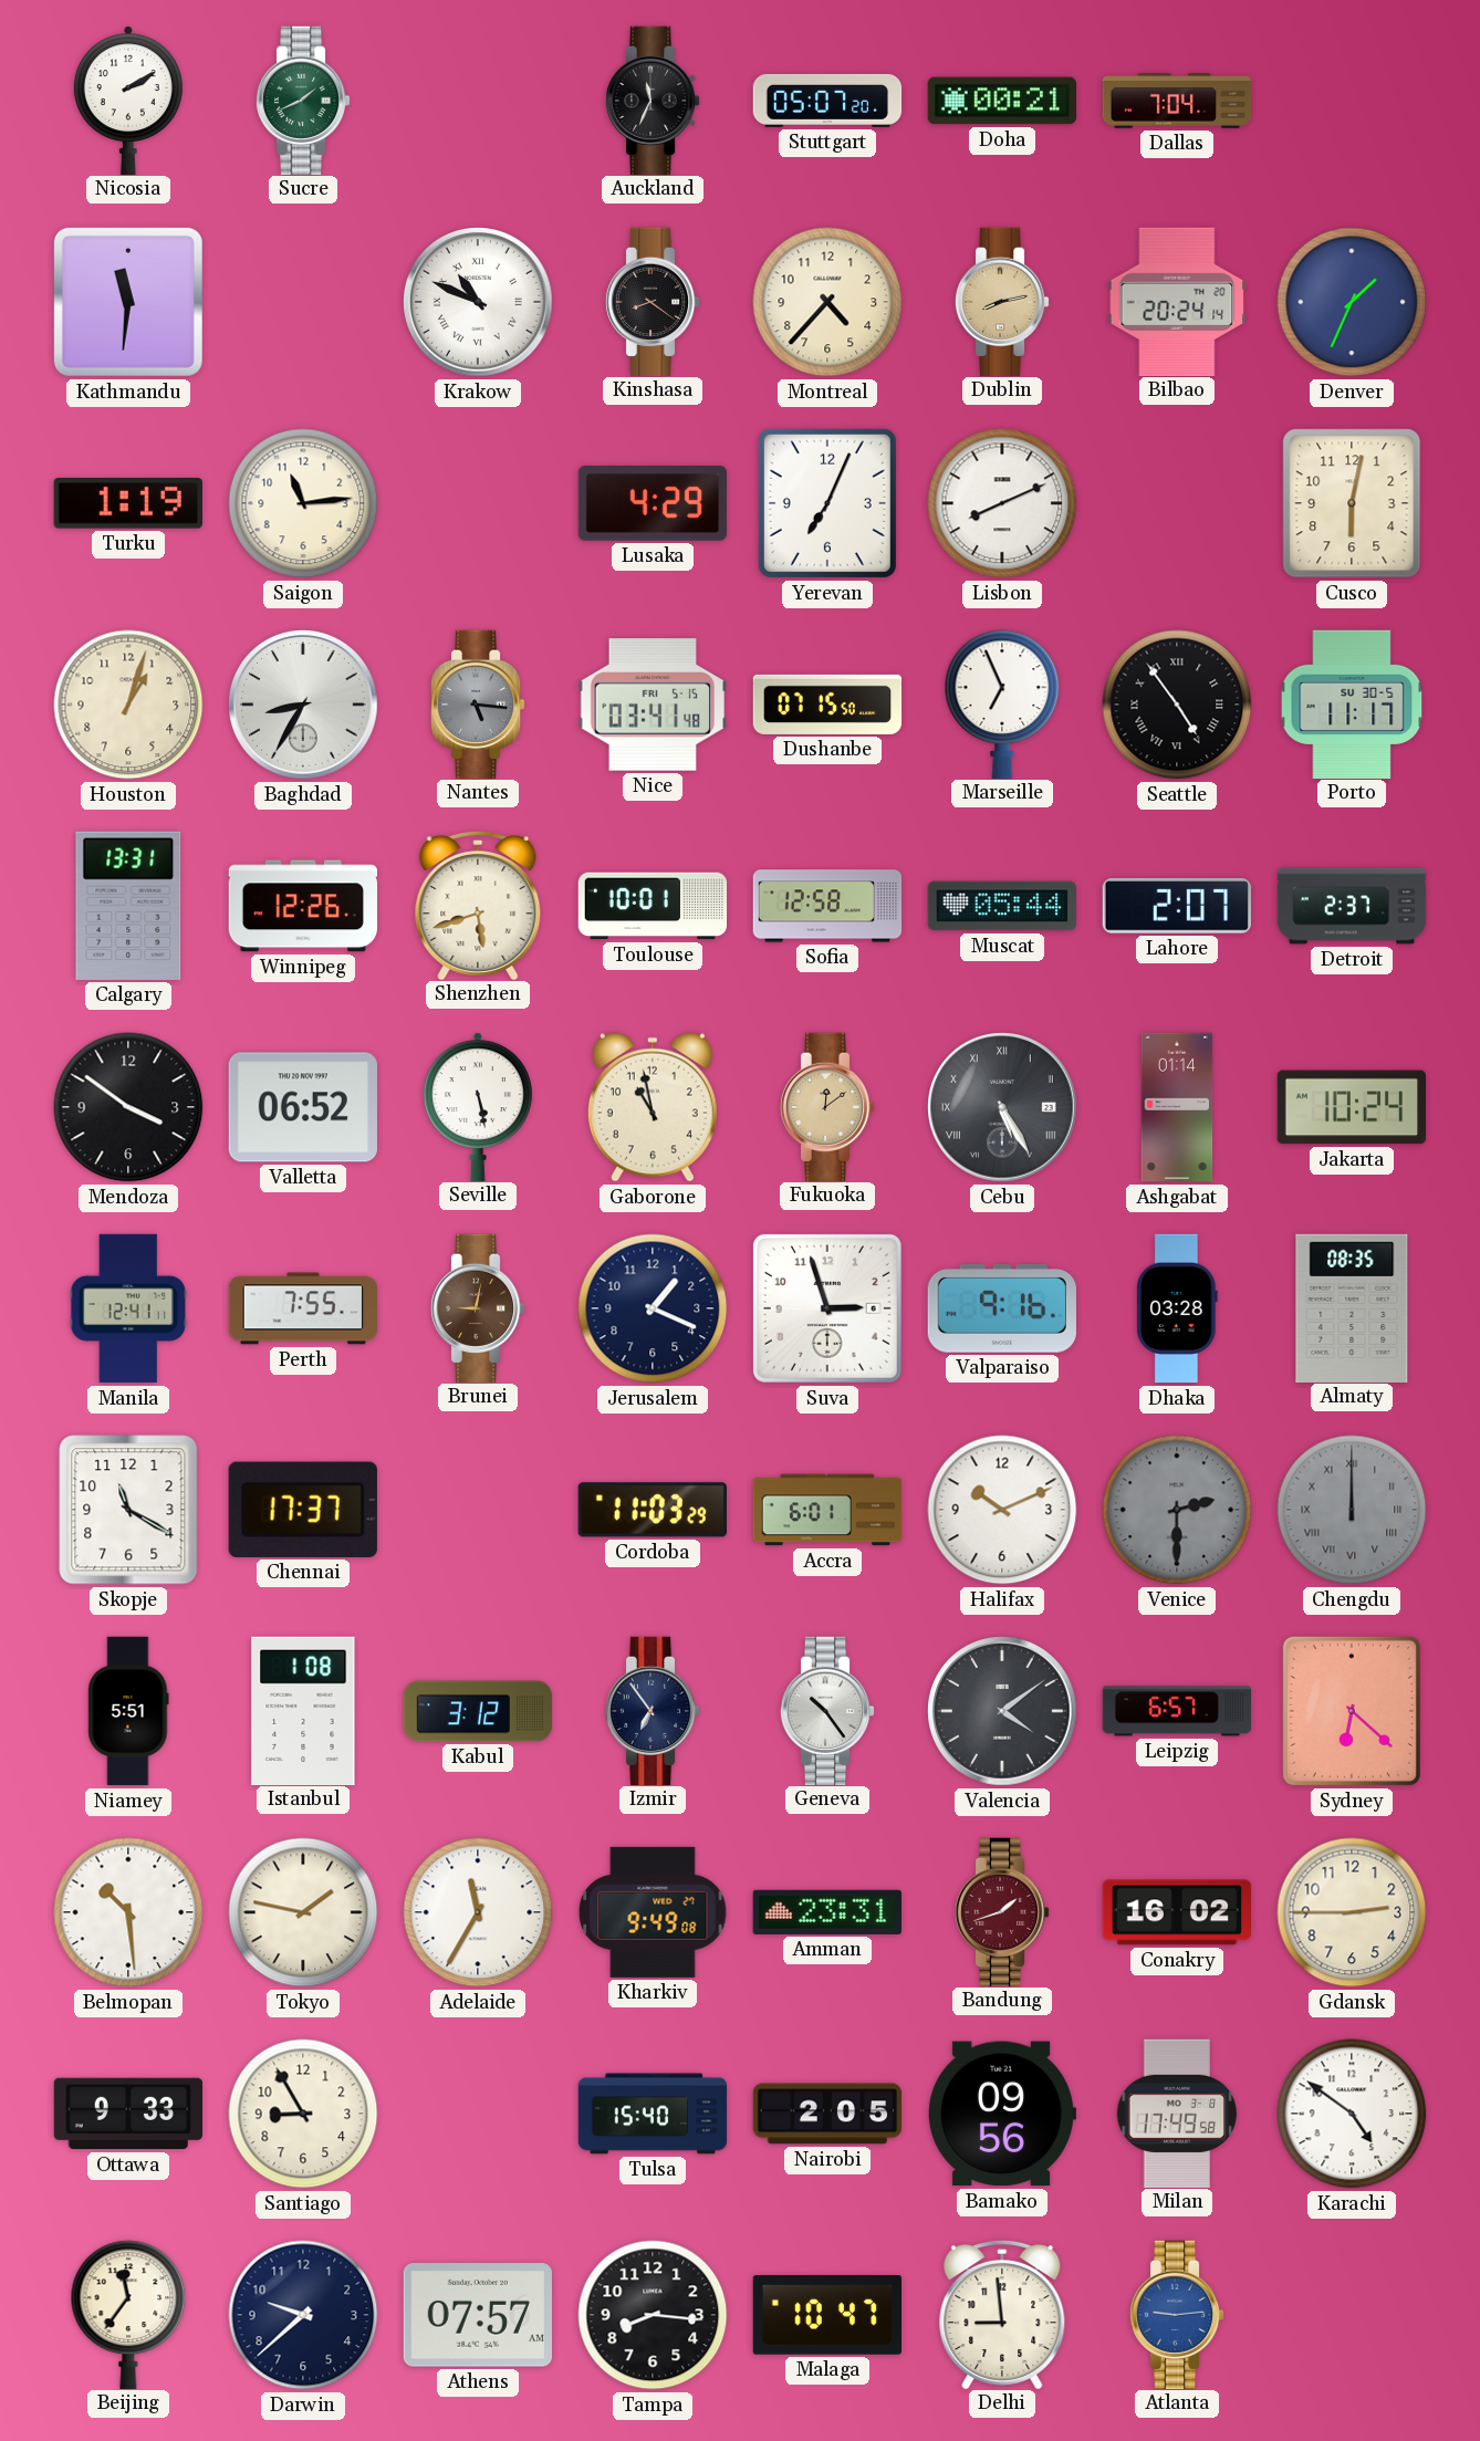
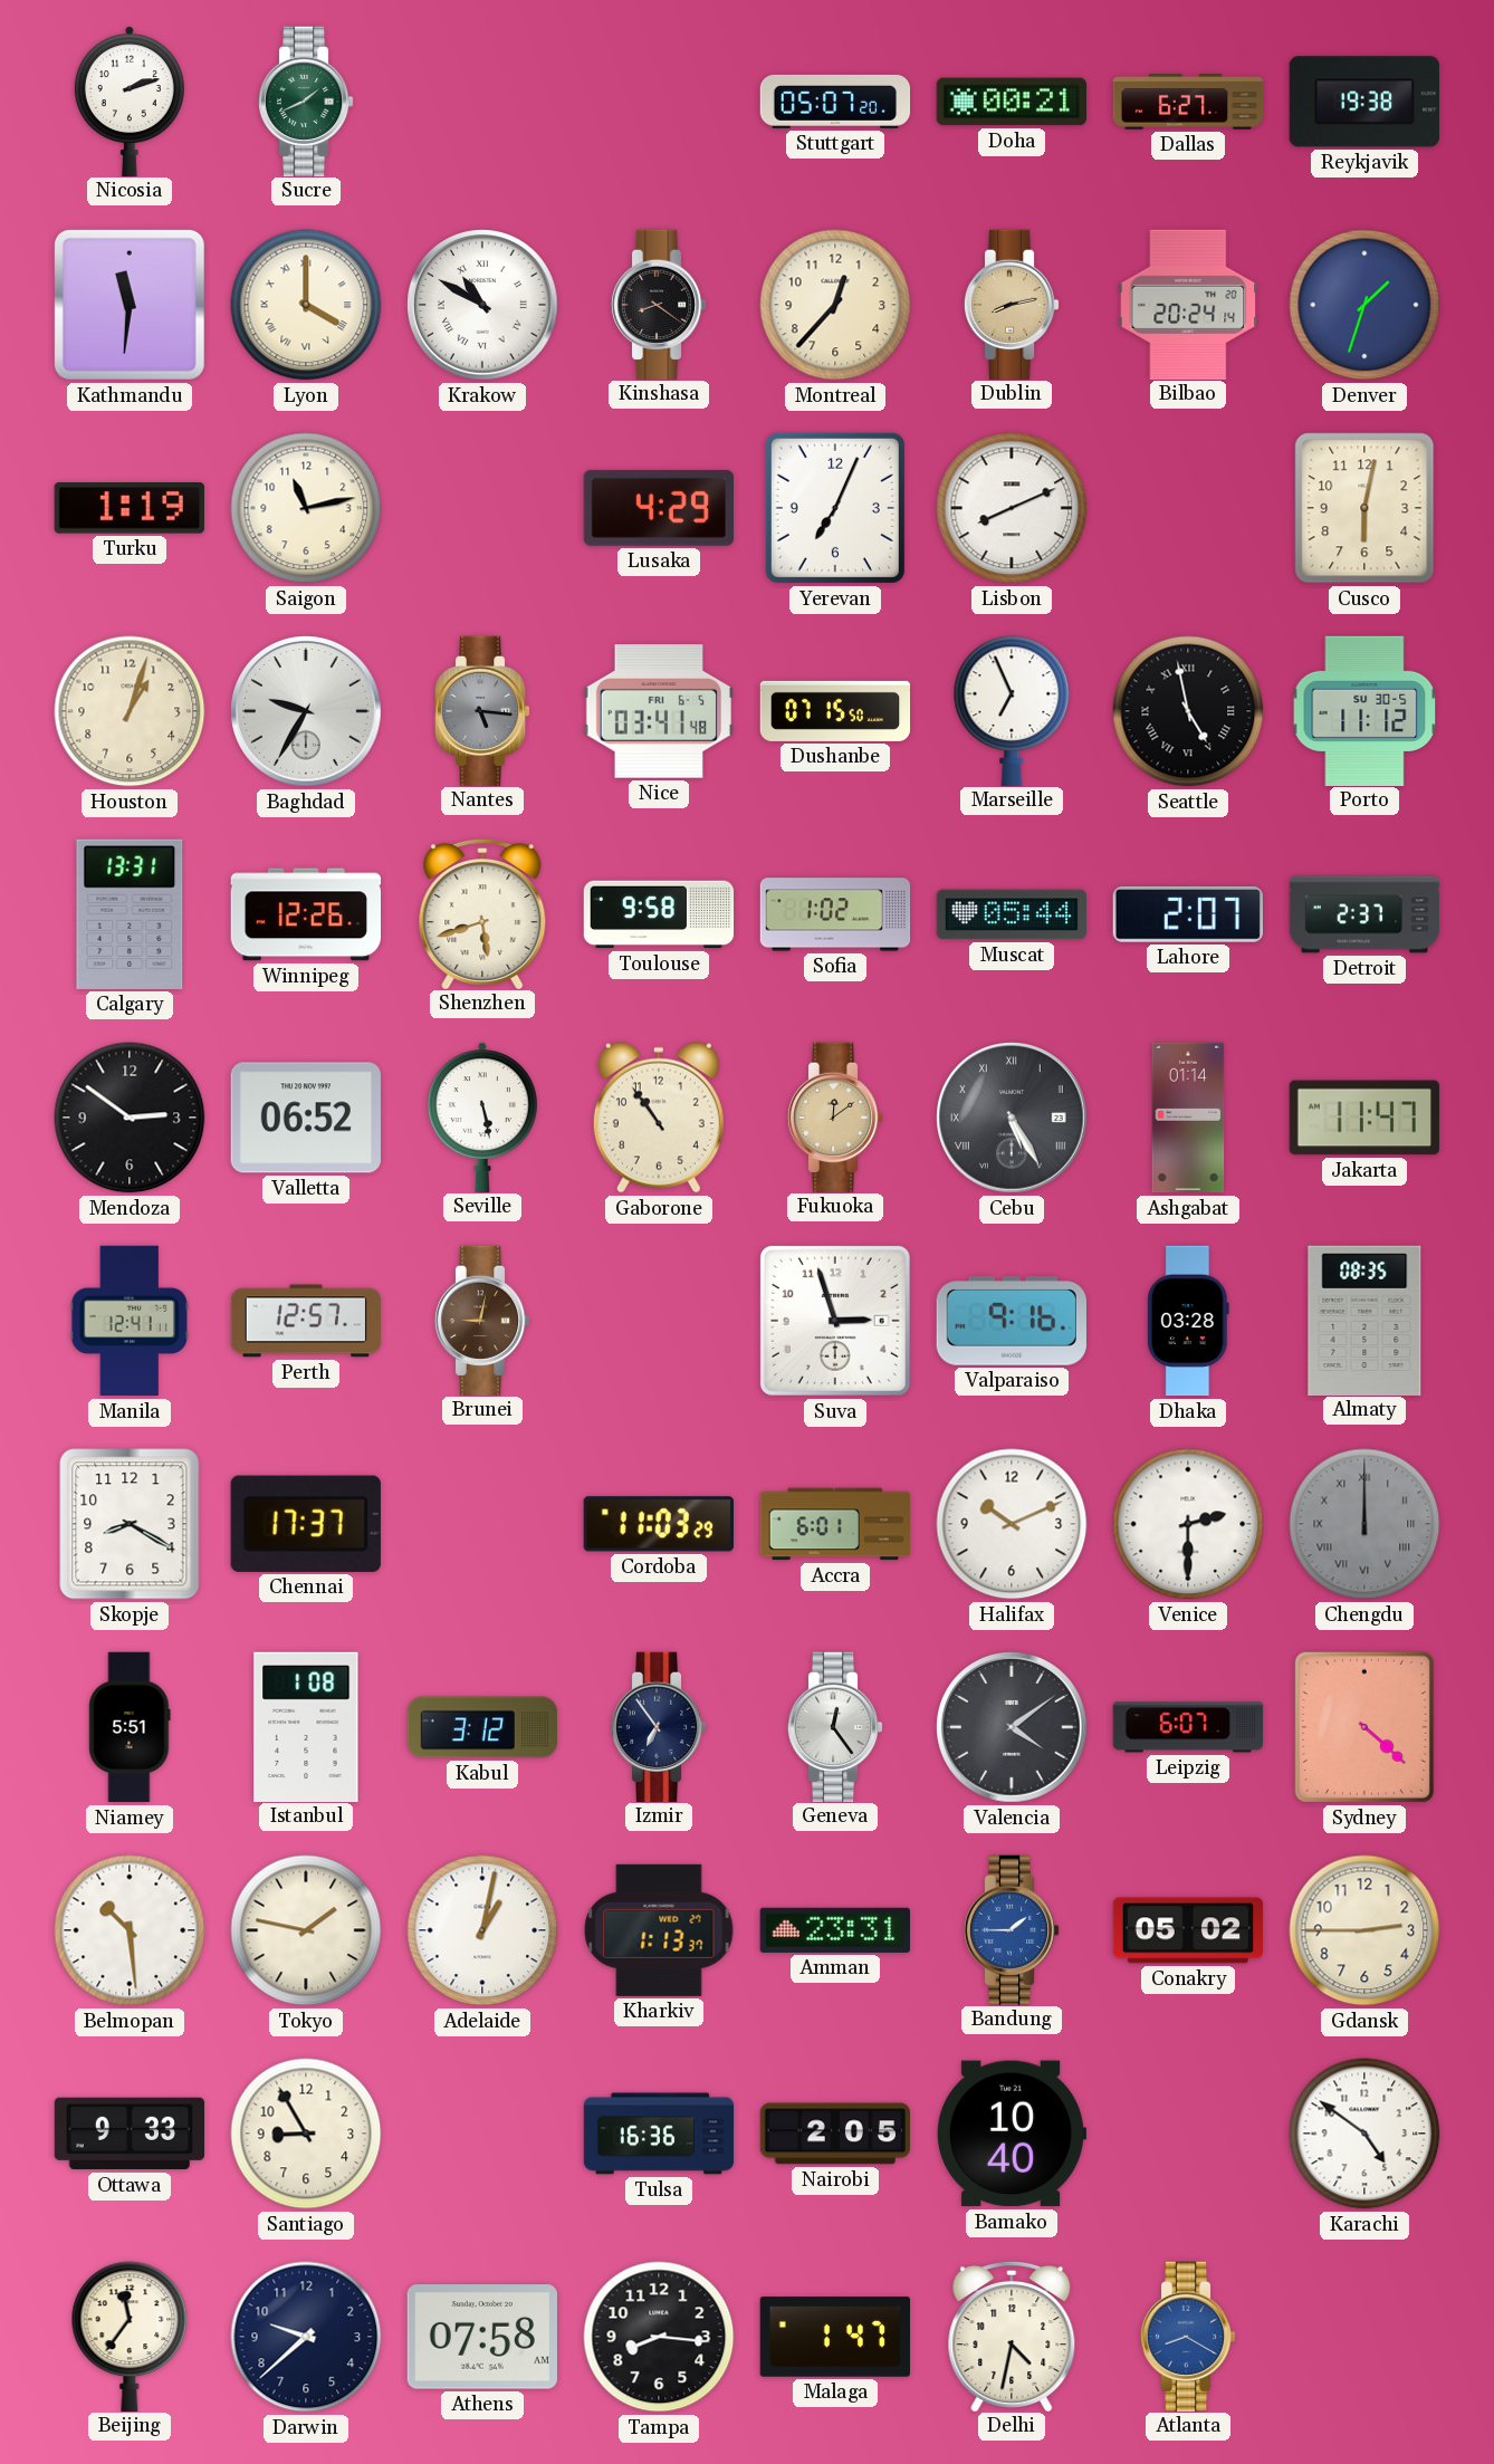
Nicosia: 2:10 -> 2:12
Auckland: 11:34 -> none
Dallas: 7:04 -> 6:27
Reykjavik: none -> 19:38
Lyon: none -> 4:00
Krakow: 10:49 -> 10:50
Montreal: 4:37 -> 12:37
Denver: 1:34 -> 1:33
Saigon: 11:14 -> 11:13
Baghdad: 8:35 -> 9:35
Nice date: FRI 5-15 -> FRI 6-5
Seattle: 4:54 -> 4:58
Porto: 11:17 -> 11:12
Toulouse: 10:01 -> 9:58
Sofia: 12:58 -> 1:02
Mendoza: 3:51 -> 2:51
Gaborone: 10:58 -> 10:54
Jakarta: 10:24 -> 11:47
Perth: 7:55 -> 12:57
Jerusalem: 1:19 -> none
Skopje: 11:20 -> 8:20
Venice dial: grey -> white
Geneva: 10:24 -> 12:24
Leipzig: 6:57 -> 6:07
Sydney: 6:22 -> 4:22
Adelaide: 11:35 -> 1:02
Kharkiv: 9:49 -> 1:13
Bandung: 1:42 -> 1:45
Bandung dial: burgundy -> blue
Conakry: 16:02 -> 05:02
Tulsa: 15:40 -> 16:36
Bamako: 09:56 -> 10:40
Milan: 17:49 -> none
Athens: 07:57 -> 07:58
Malaga: 10:47 -> 1:47
Delhi: 8:59 -> 4:32
Atlanta: 9:14 -> 8:20
